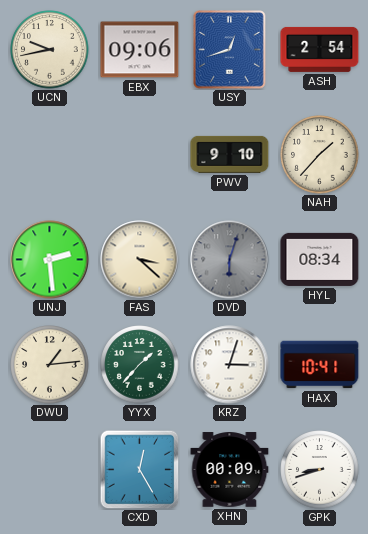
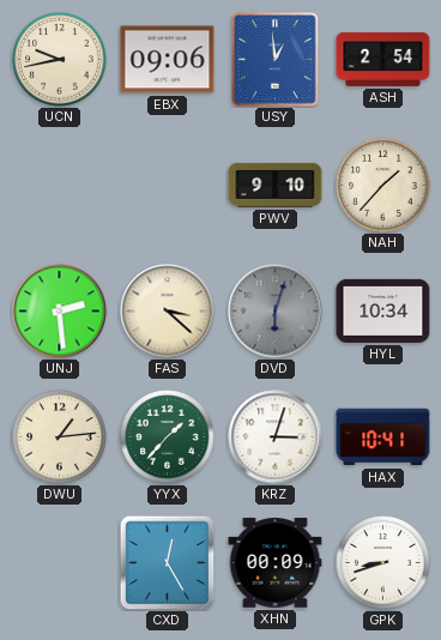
USY: 12:42 -> 12:59
HYL: 08:34 -> 10:34
